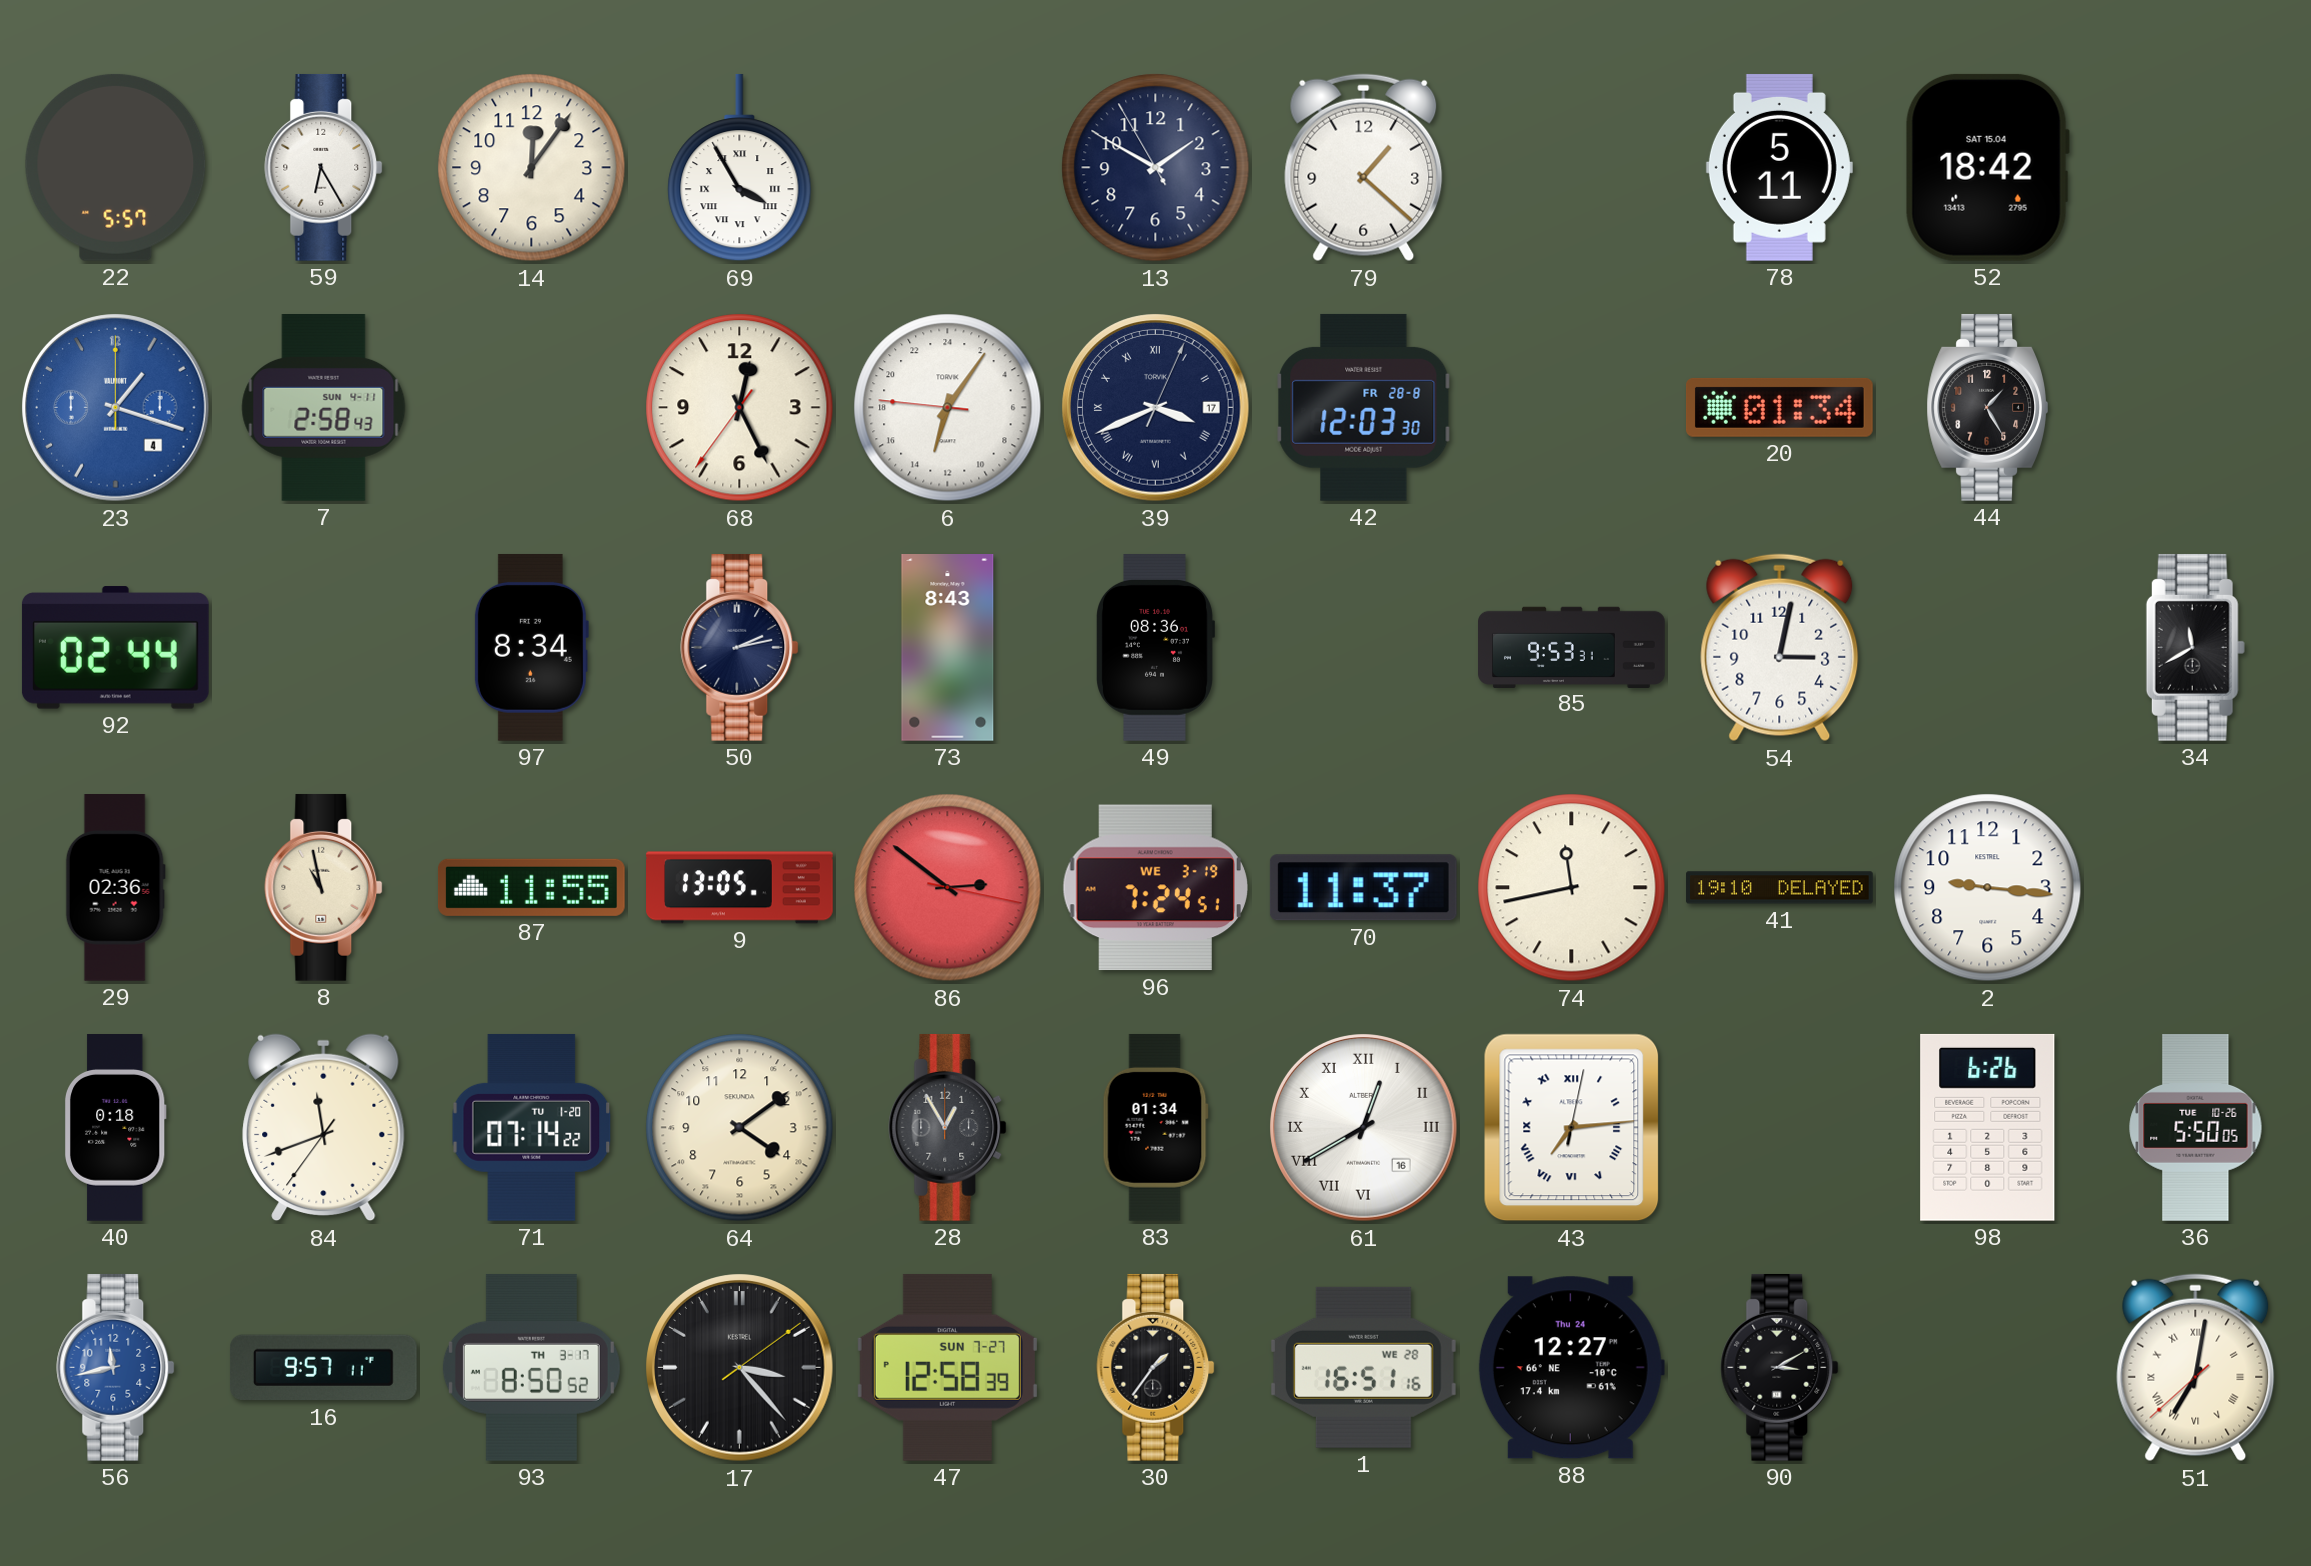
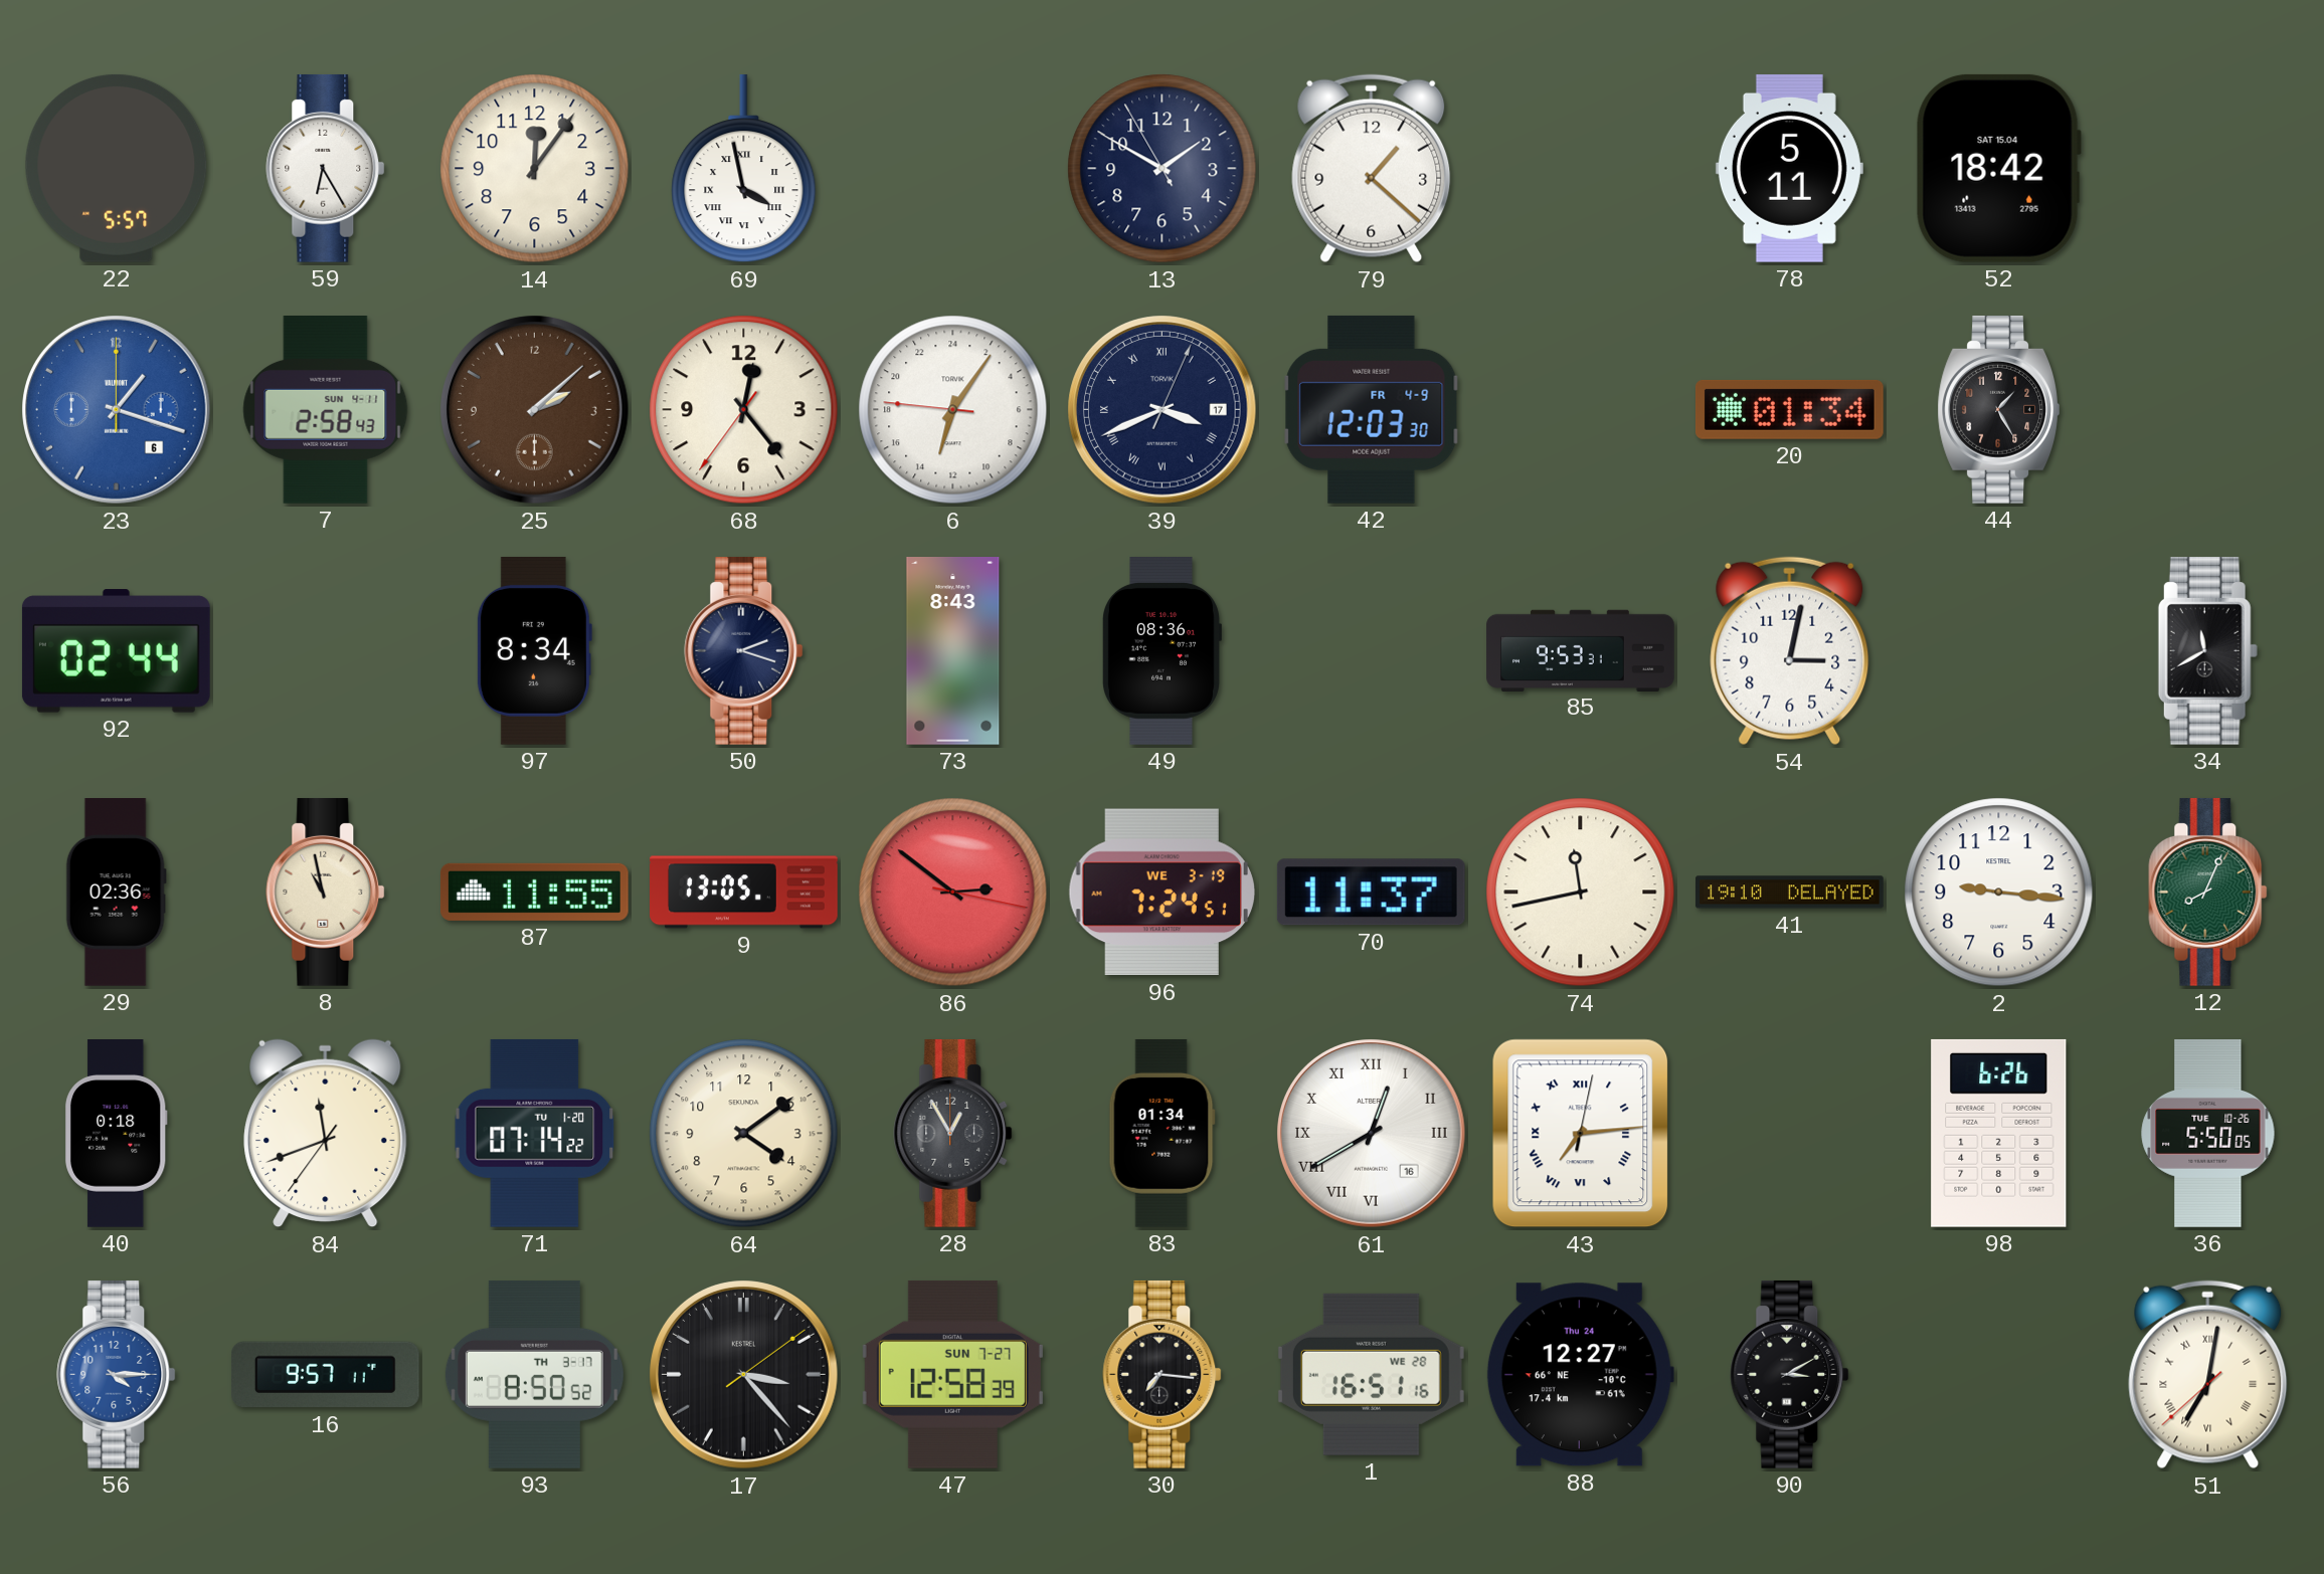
69: 3:55 -> 3:58
23 date: 4 -> 6
25: none -> 2:08
68: 12:25 -> 12:23
42 date: FR 28-8 -> FR 4-9
50: 2:13 -> 2:18
12: none -> 8:04
56: 11:43 -> 4:15
30: 1:36 -> 7:16
